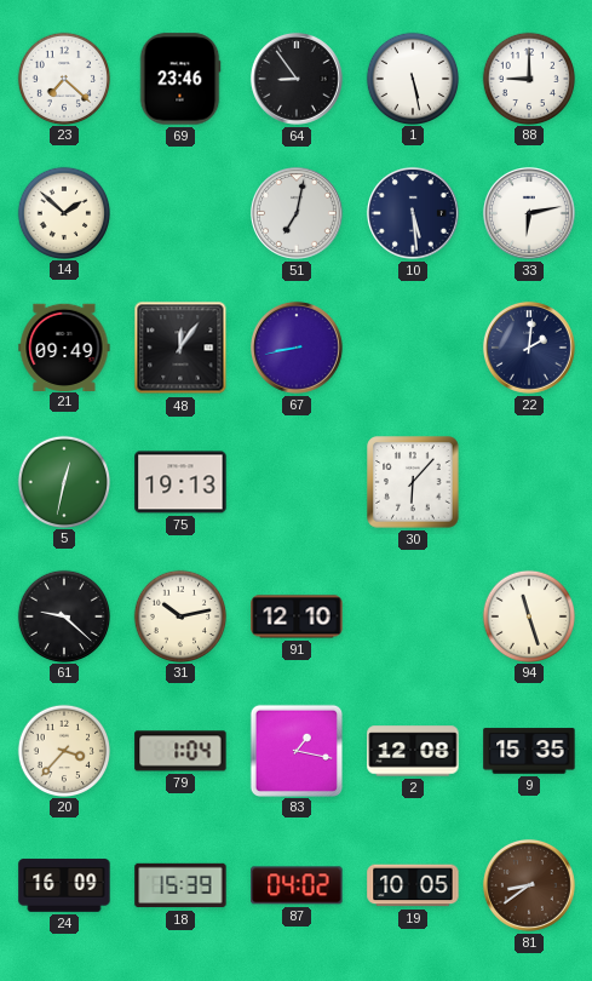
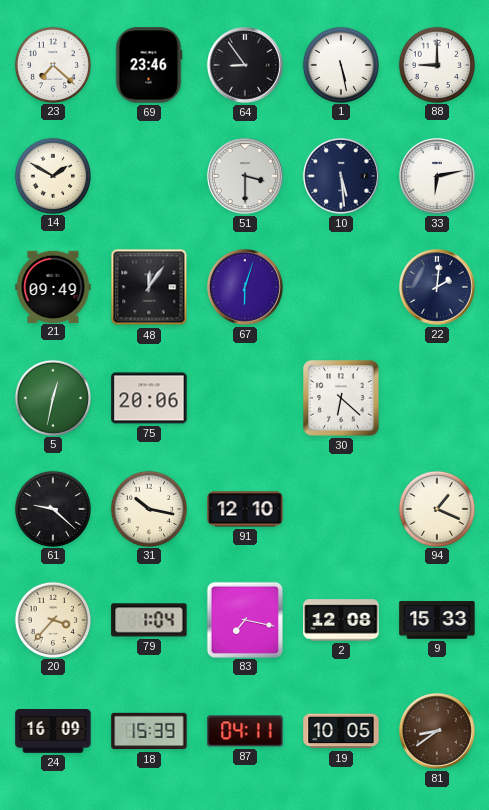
14: 1:52 -> 1:50
51: 7:02 -> 3:30
67: 8:43 -> 6:03
75: 19:13 -> 20:06
30: 6:07 -> 6:22
31: 10:13 -> 10:17
94: 11:27 -> 1:19
83: 1:17 -> 7:17
9: 15:35 -> 15:33
87: 04:02 -> 04:11
